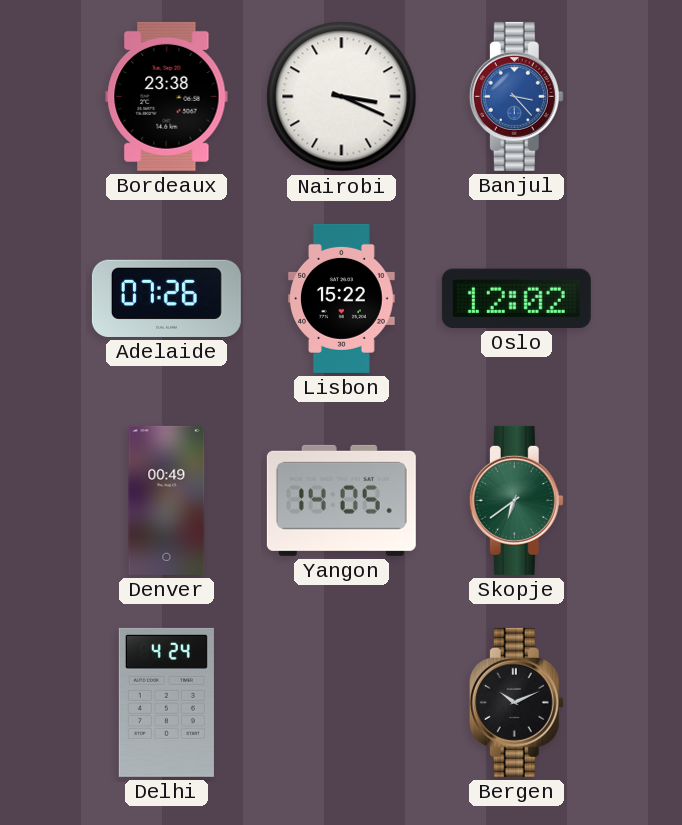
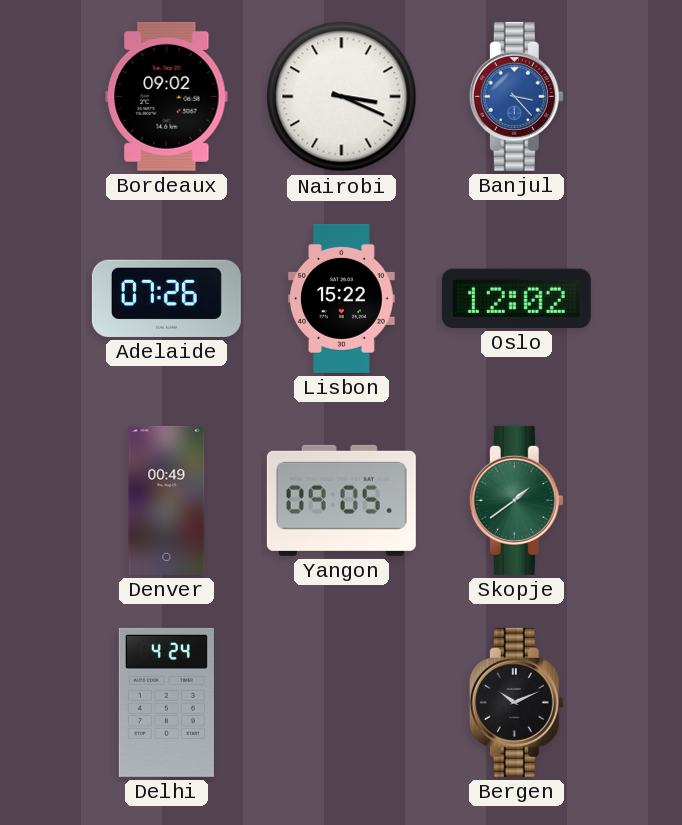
Bordeaux: 23:38 -> 09:02
Yangon: 14:05 -> 09:05
Skopje: 6:39 -> 1:39
